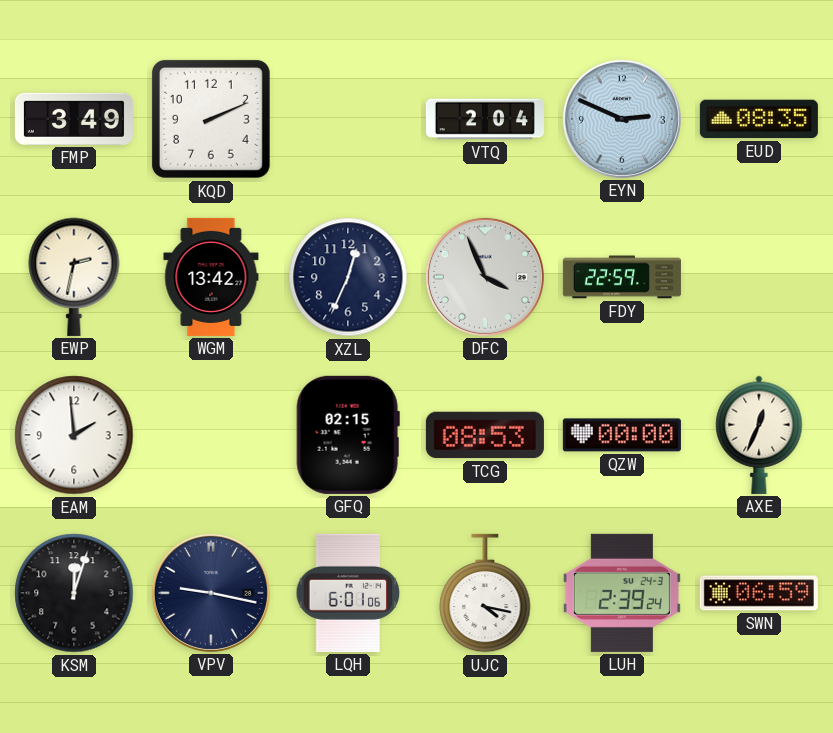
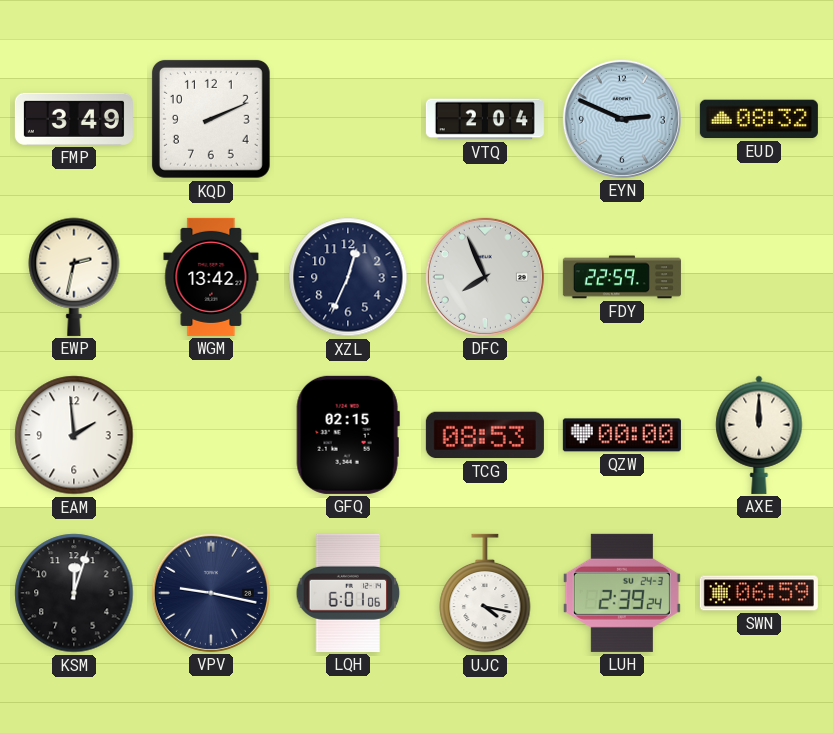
EUD: 08:35 -> 08:32
DFC: 3:56 -> 7:56
AXE: 12:34 -> 12:00
